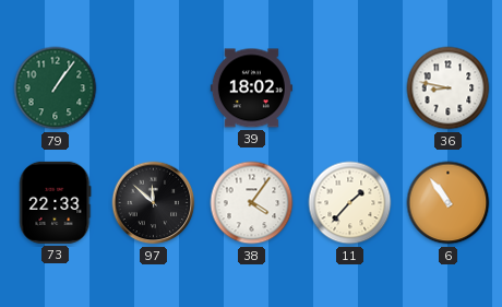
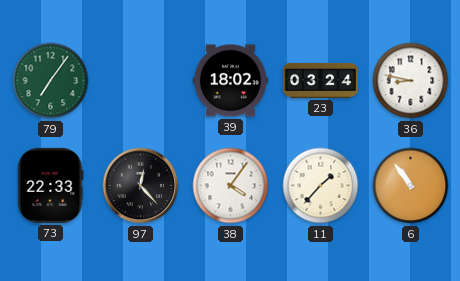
79: 1:06 -> 7:06
23: none -> 03:24
97: 11:52 -> 12:23
